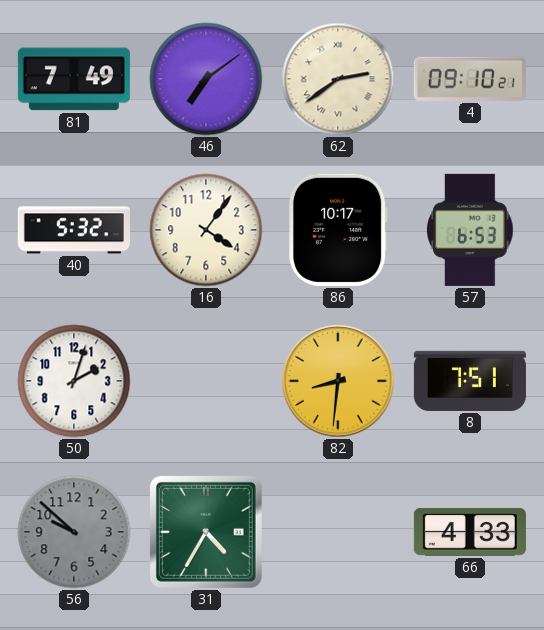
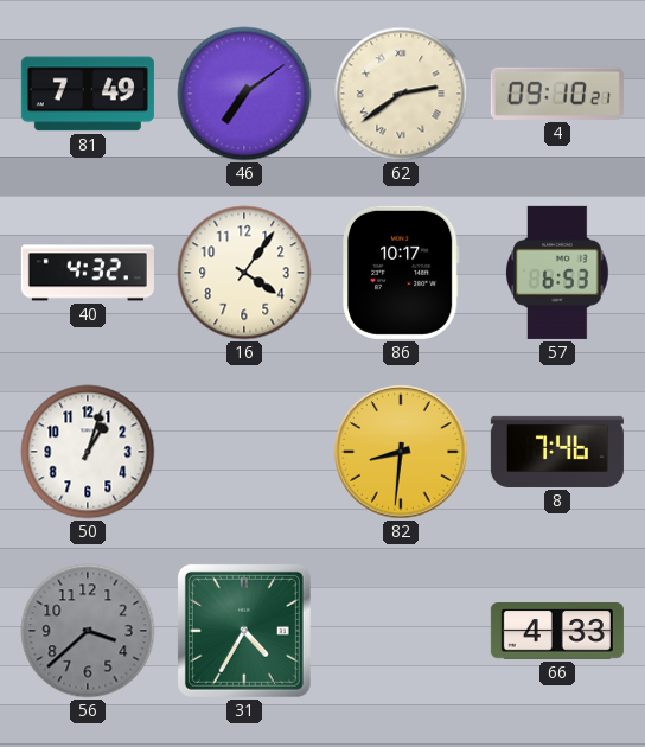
40: 5:32 -> 4:32
50: 2:03 -> 1:03
8: 7:51 -> 7:46
56: 9:52 -> 3:38
